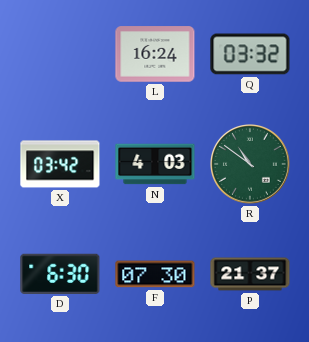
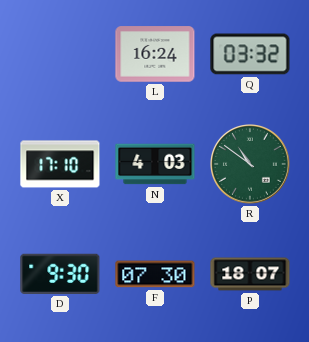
X: 03:42 -> 17:10
D: 6:30 -> 9:30
P: 21:37 -> 18:07
